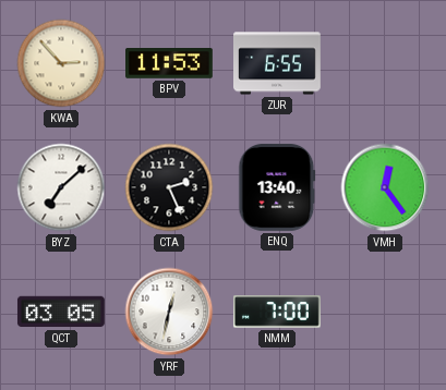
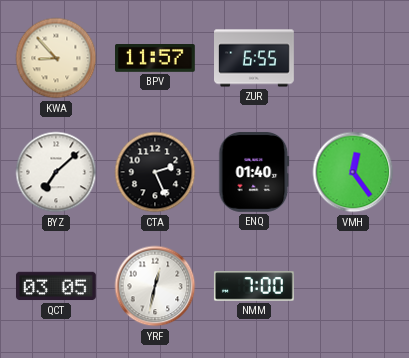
KWA: 2:53 -> 8:53
BPV: 11:53 -> 11:57
ENQ: 13:40 -> 01:40
